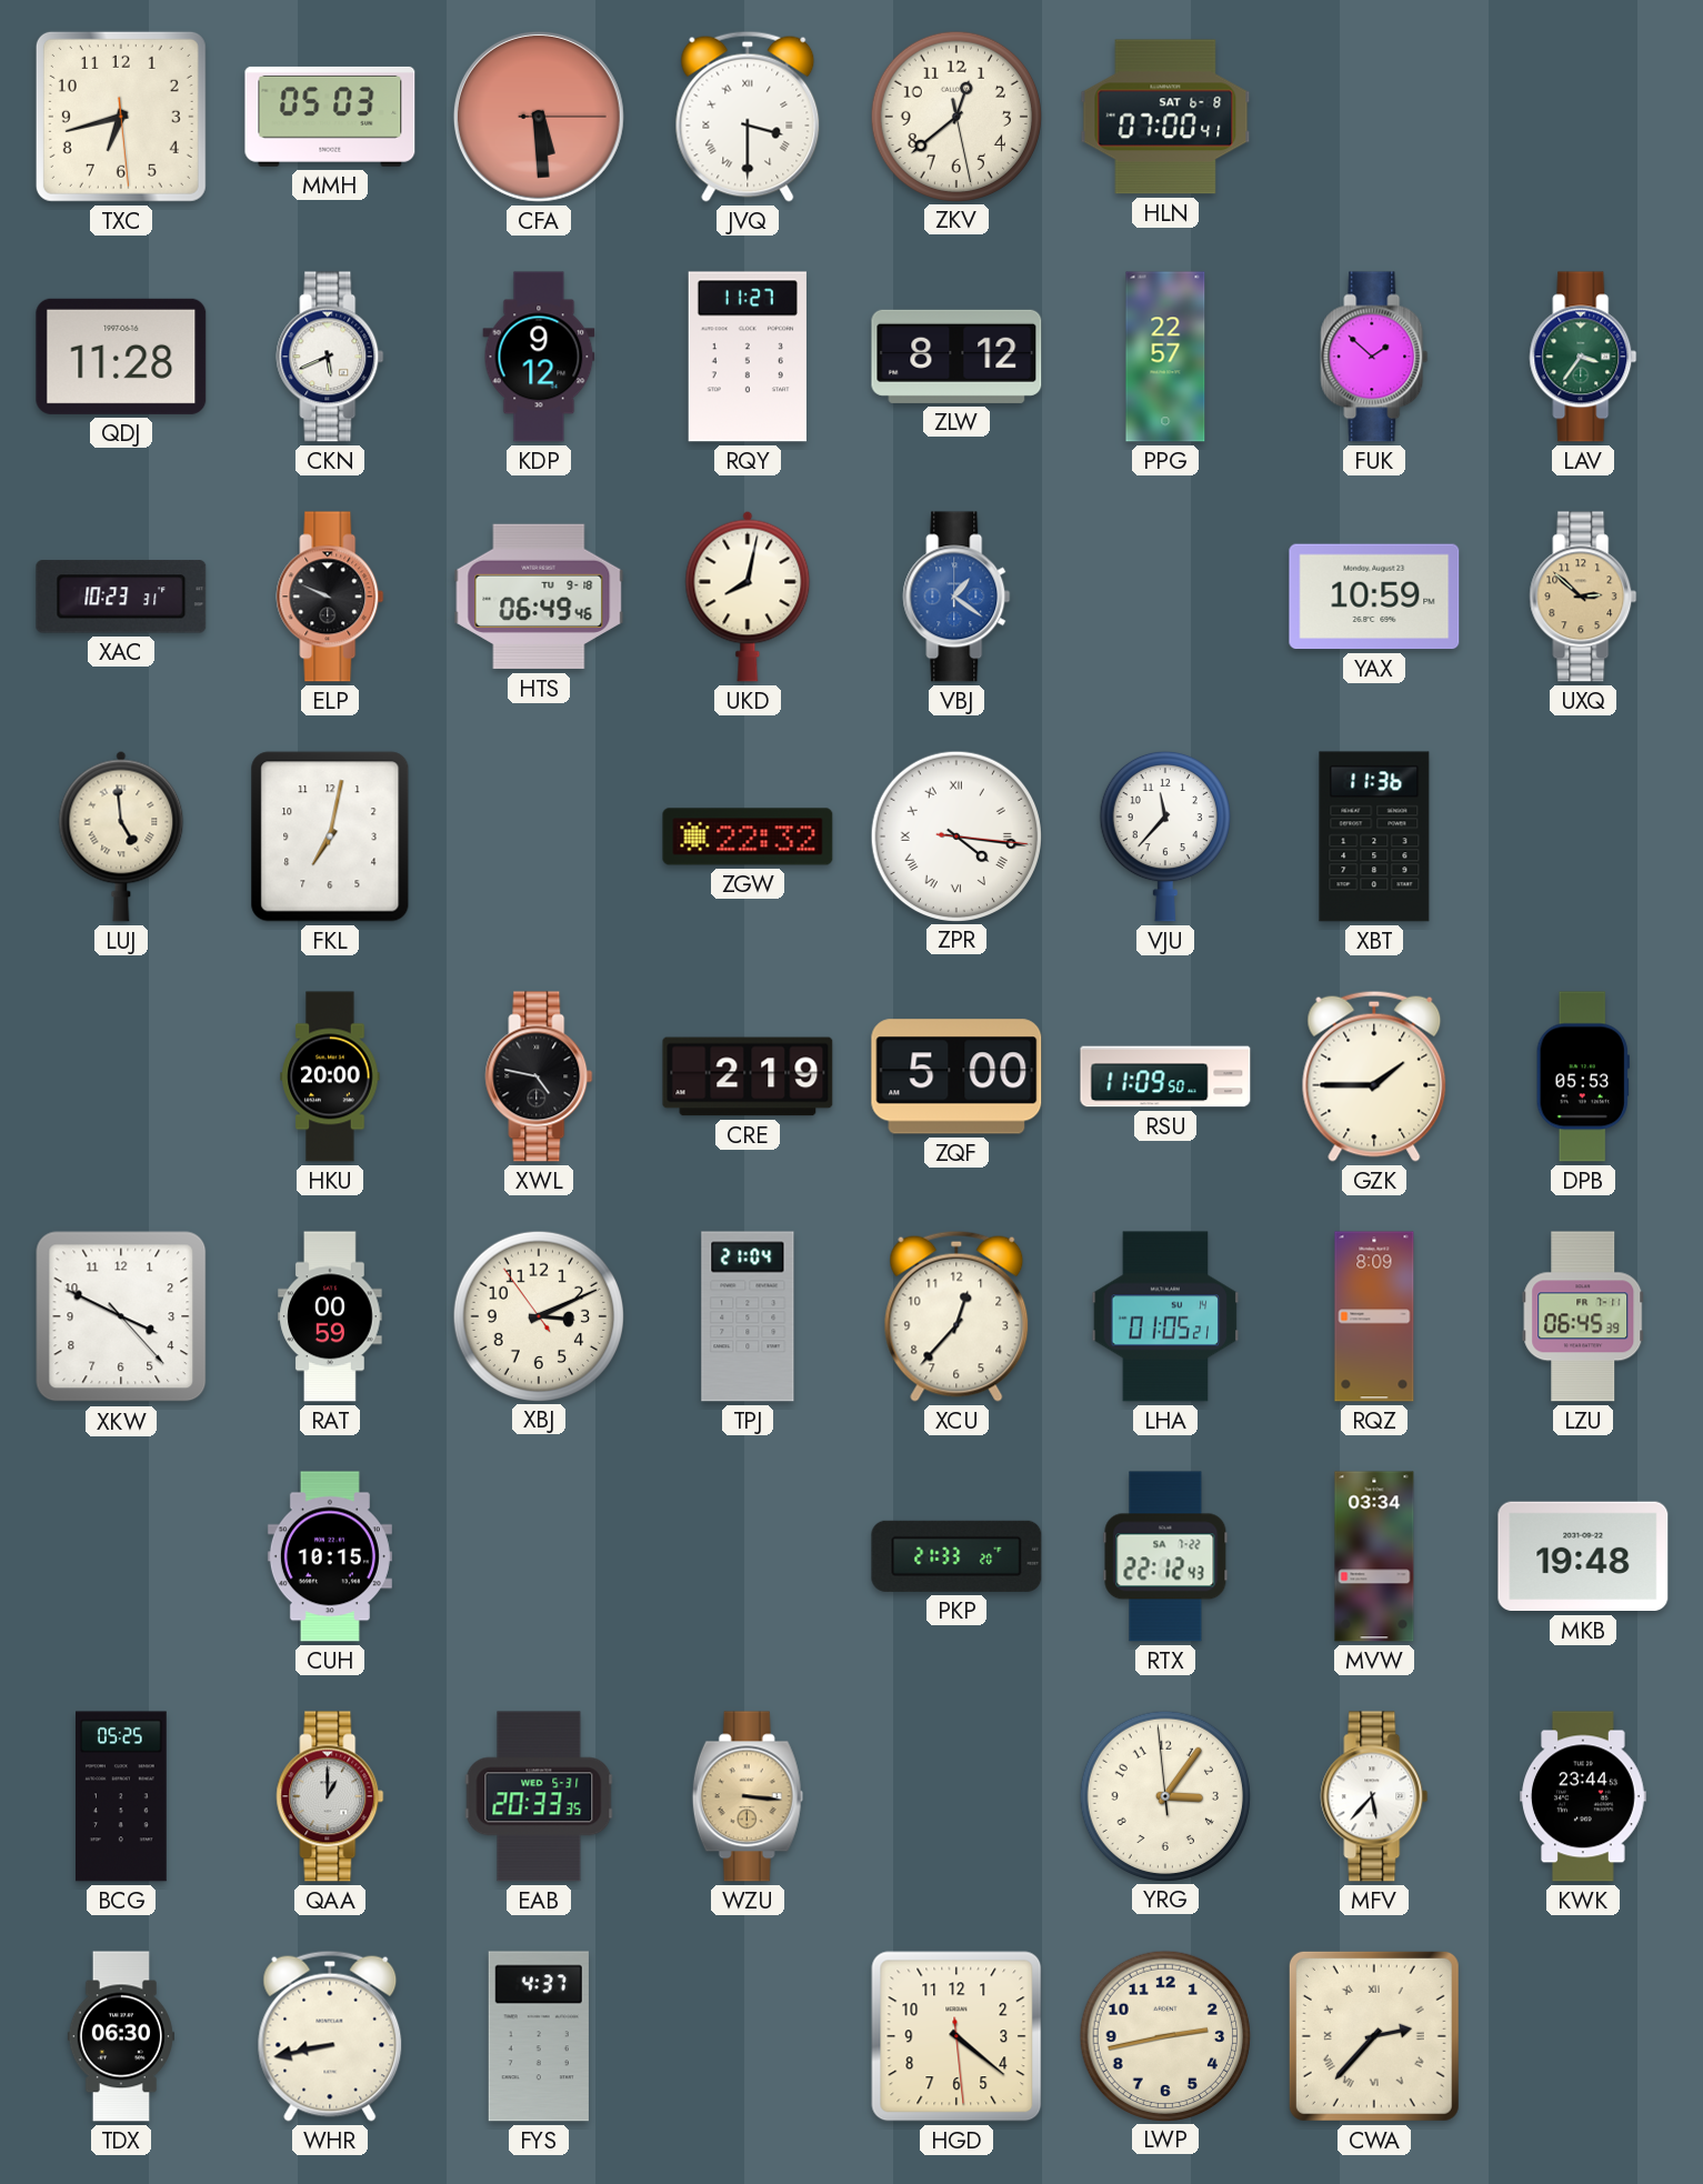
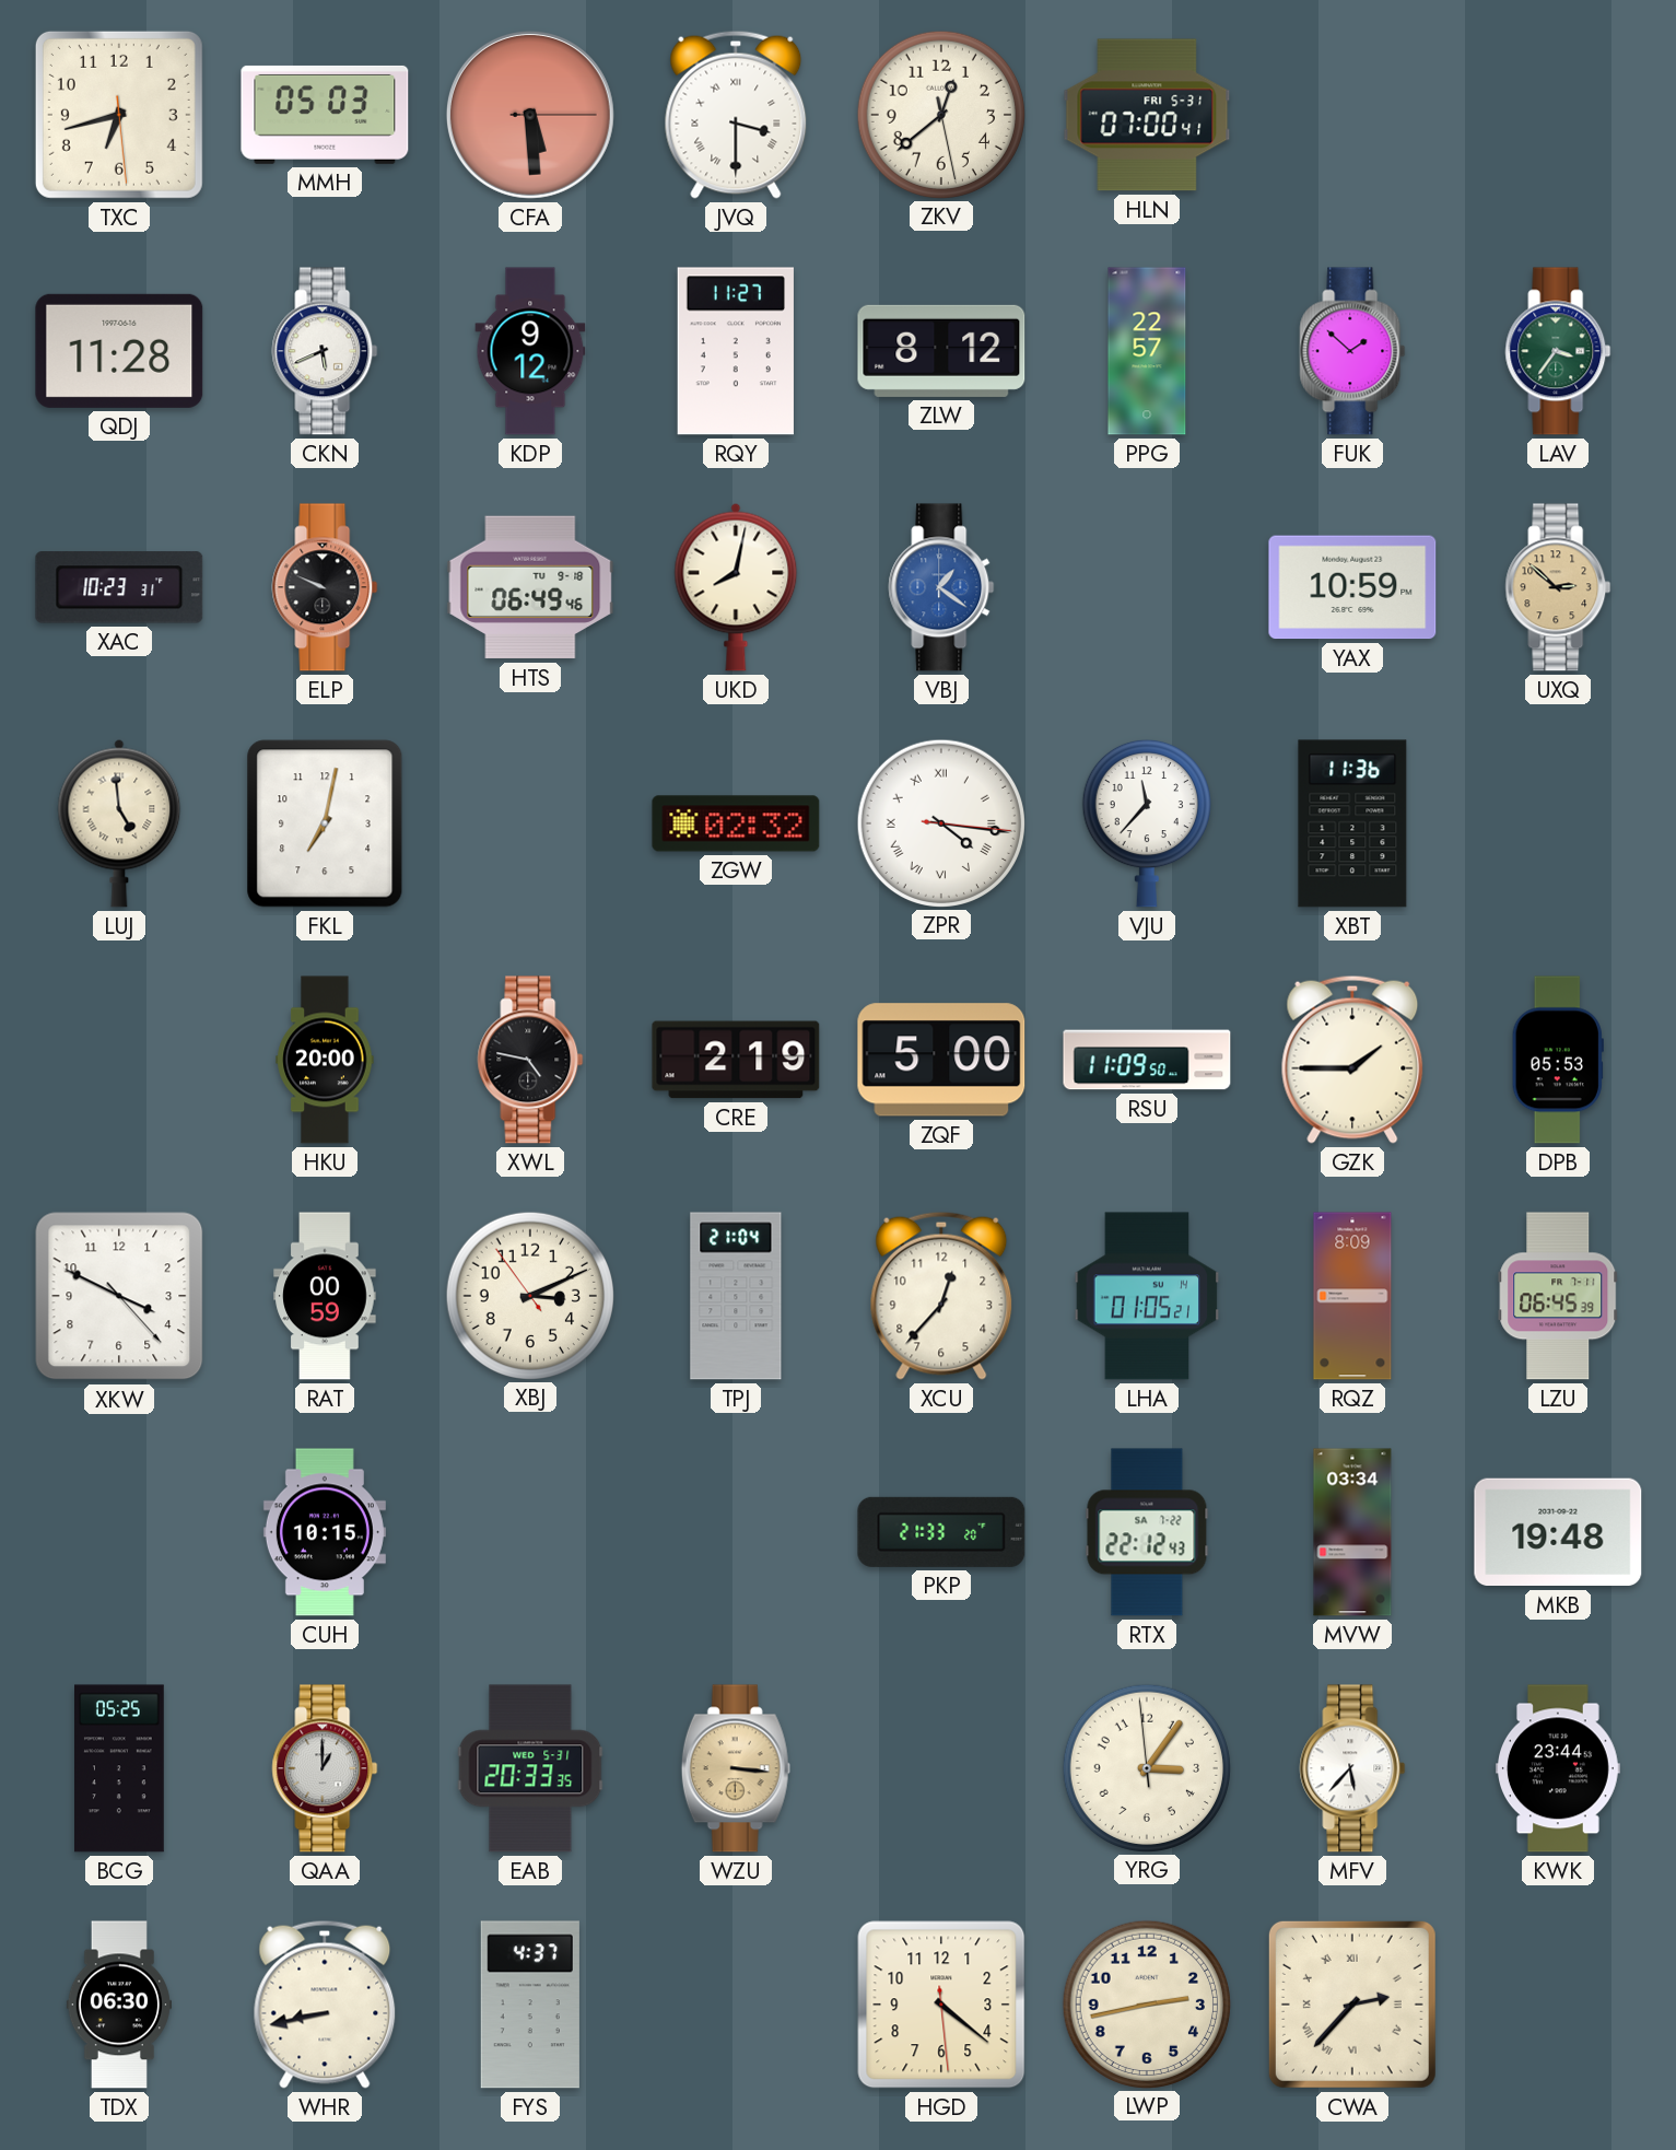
HLN date: SAT 6-8 -> FRI 5-31
ZGW: 22:32 -> 02:32
